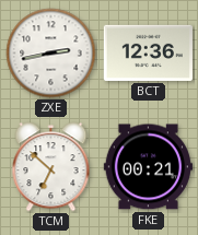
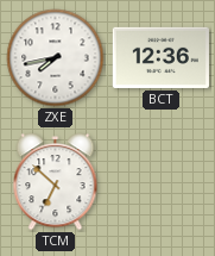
ZXE: 2:43 -> 7:43
FKE: 00:21 -> none
